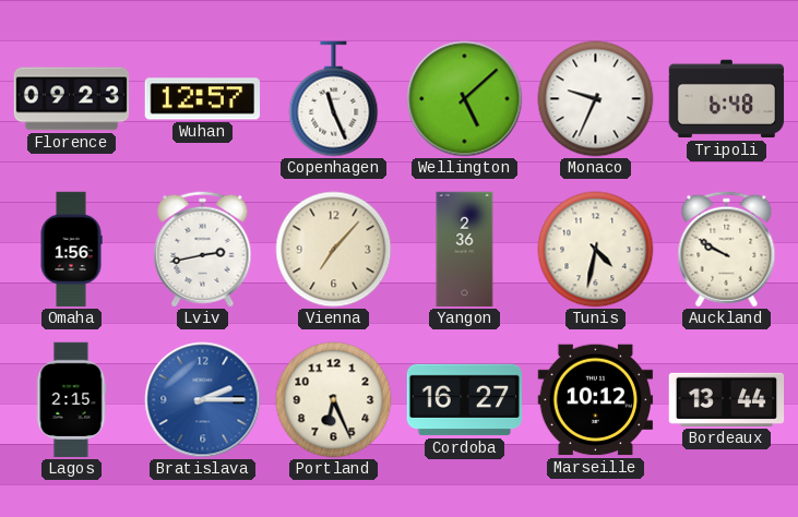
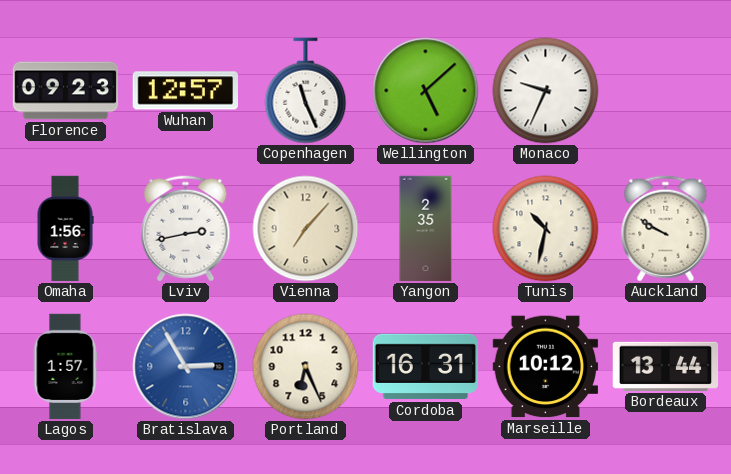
Tripoli: 6:48 -> none
Yangon: 2:36 -> 2:35
Tunis: 4:32 -> 10:32
Lagos: 2:15 -> 1:57
Bratislava: 2:15 -> 2:55
Cordoba: 16:27 -> 16:31
